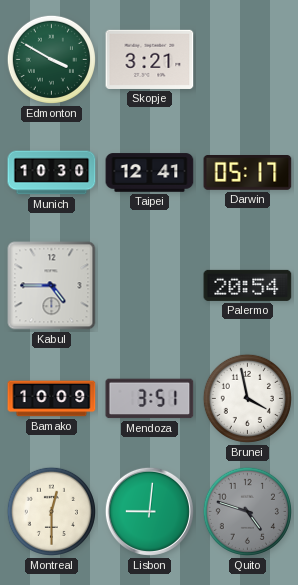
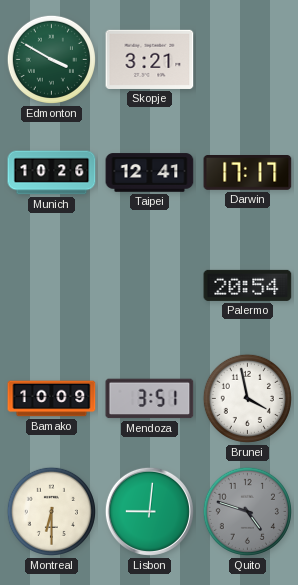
Munich: 10:30 -> 10:26
Darwin: 05:17 -> 17:17
Kabul: 4:45 -> none
Montreal: 12:30 -> 6:30
